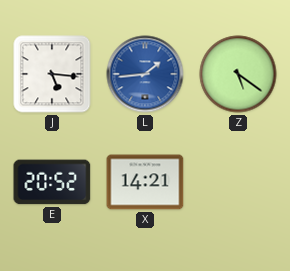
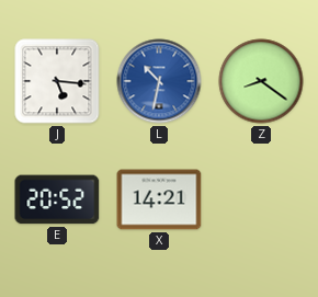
L: 1:44 -> 10:32
Z: 5:21 -> 8:21
